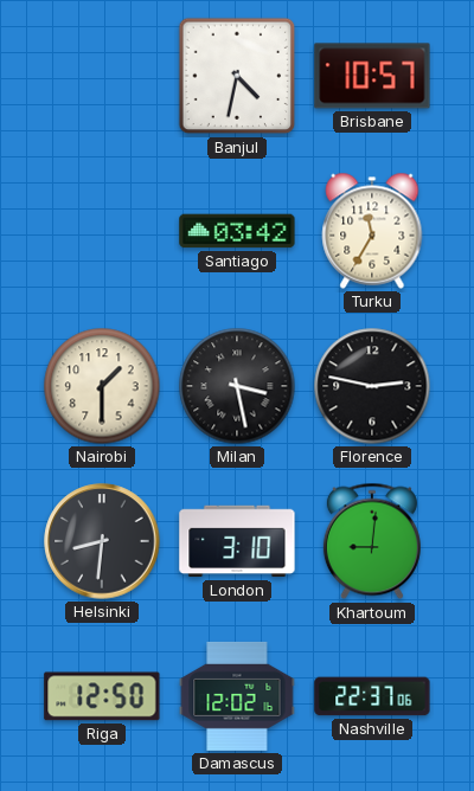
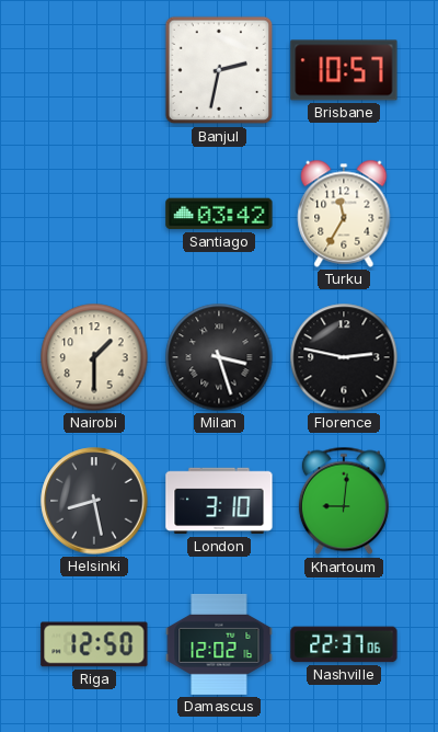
Banjul: 4:32 -> 2:32
Milan: 3:28 -> 3:27
Helsinki: 8:31 -> 8:28
